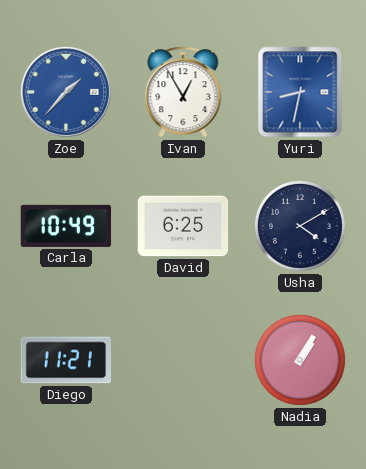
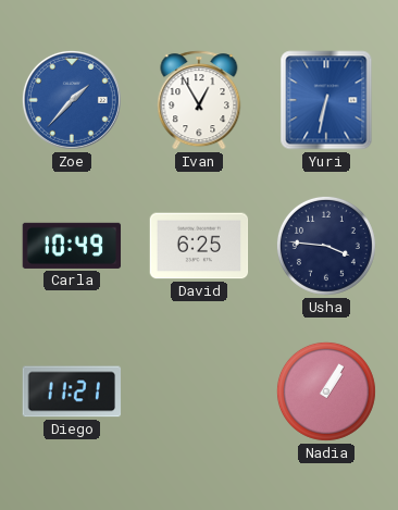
Yuri: 8:32 -> 6:32
Usha: 4:10 -> 3:46
